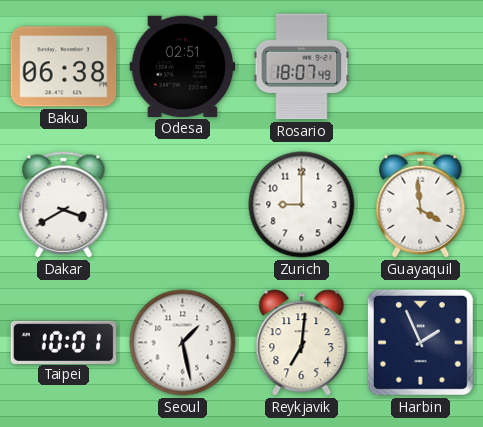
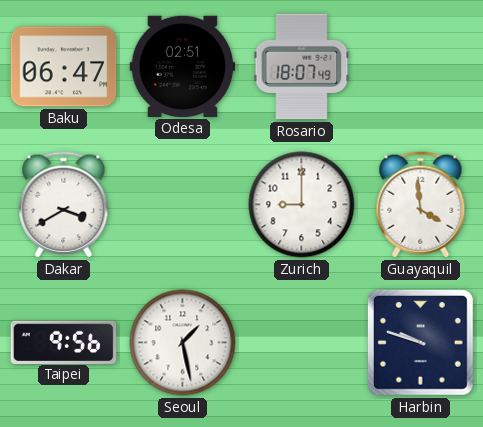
Baku: 06:38 -> 06:47
Taipei: 10:01 -> 9:56
Reykjavik: 7:01 -> none
Harbin: 1:56 -> 9:48
